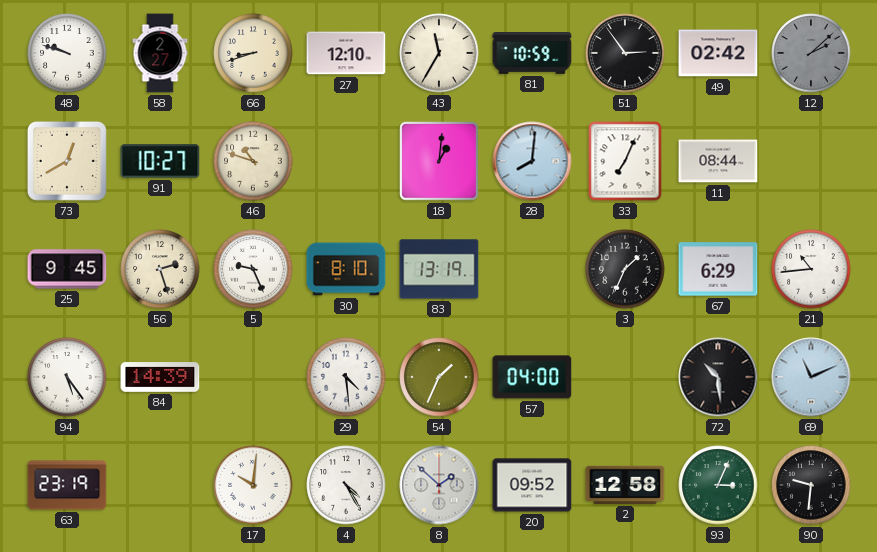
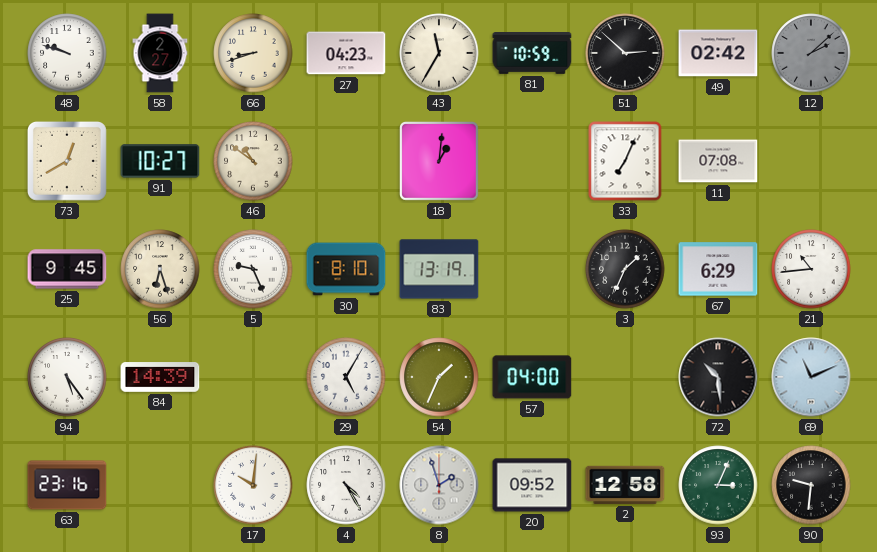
27: 12:10 -> 04:23
51: 2:54 -> 2:52
46: 10:48 -> 10:51
28: 8:01 -> none
11: 08:44 -> 07:08
56: 2:27 -> 6:27
29: 4:29 -> 5:05
63: 23:19 -> 23:16
8: 1:52 -> 1:57
